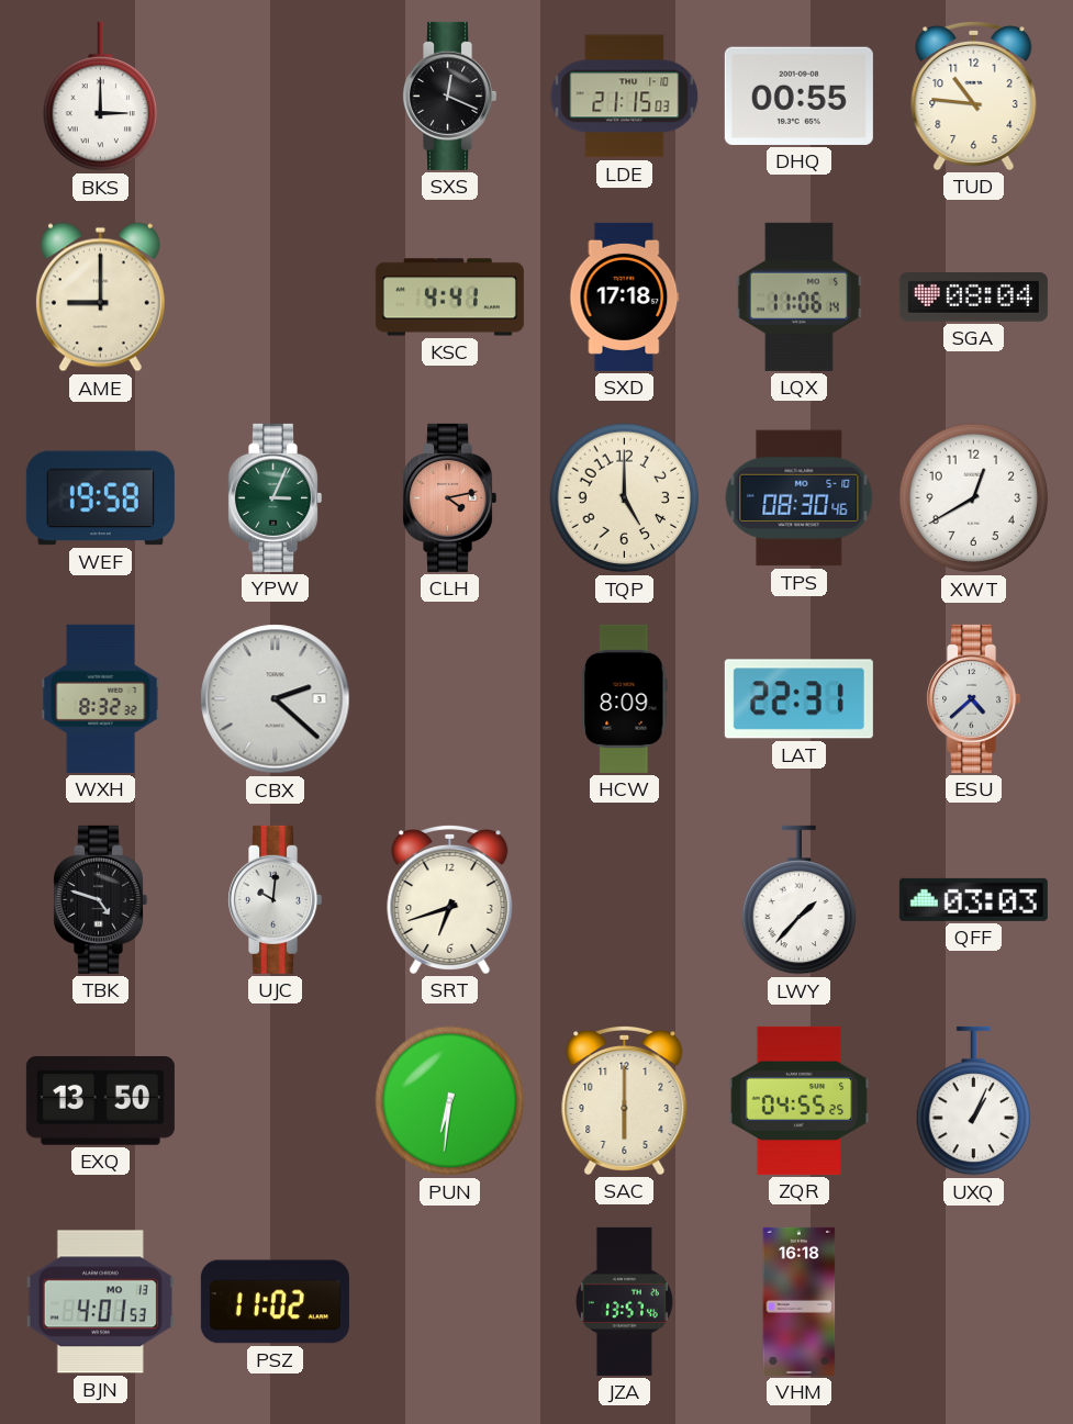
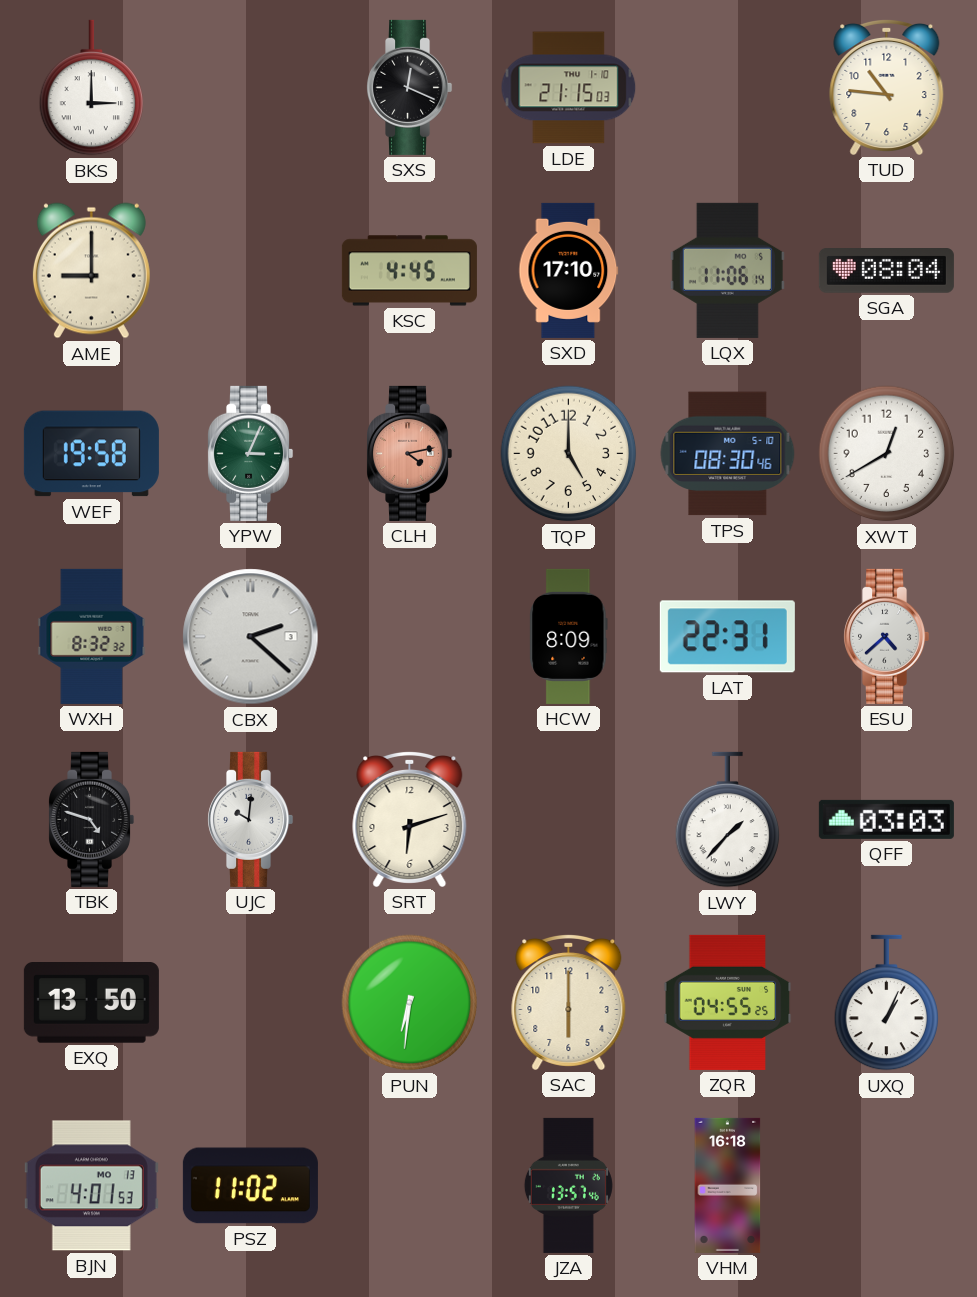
DHQ: 00:55 -> none
KSC: 4:41 -> 4:45
SXD: 17:18 -> 17:10
SRT: 6:42 -> 6:12
